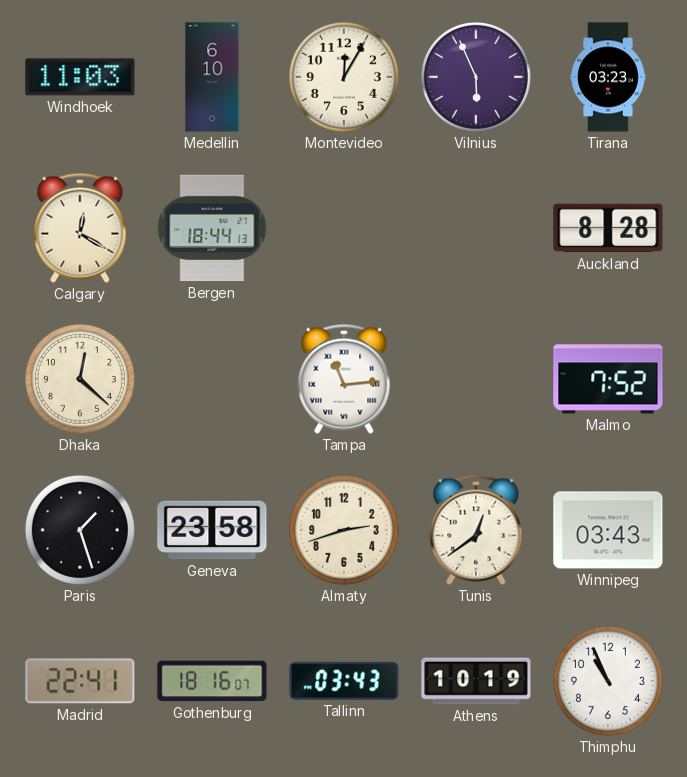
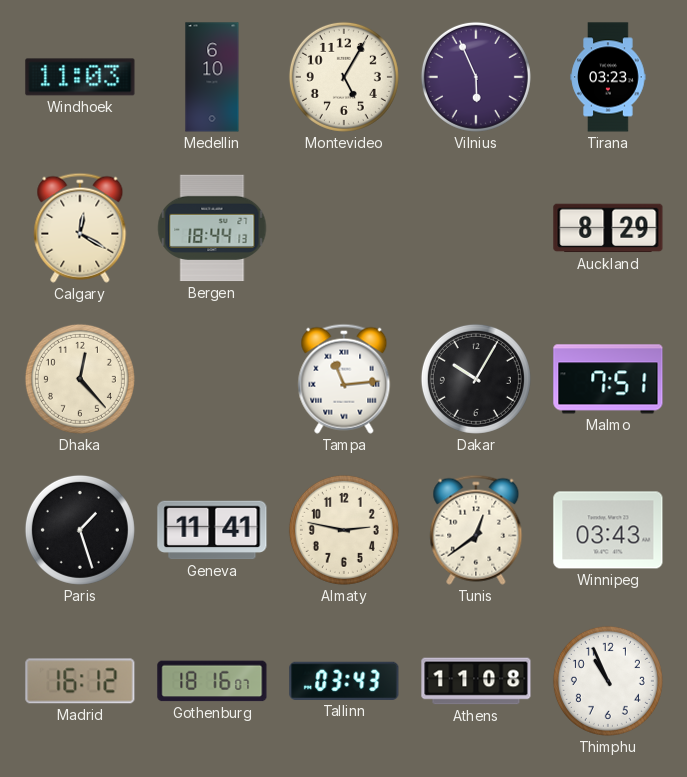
Montevideo: 12:05 -> 5:05
Auckland: 8:28 -> 8:29
Dhaka: 12:22 -> 12:23
Dakar: none -> 10:05
Malmo: 7:52 -> 7:51
Geneva: 23:58 -> 11:41
Almaty: 2:42 -> 2:47
Madrid: 22:41 -> 16:12
Athens: 10:19 -> 11:08
